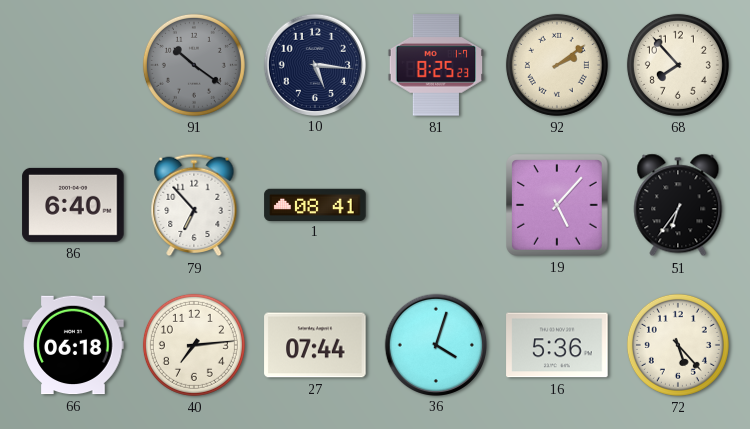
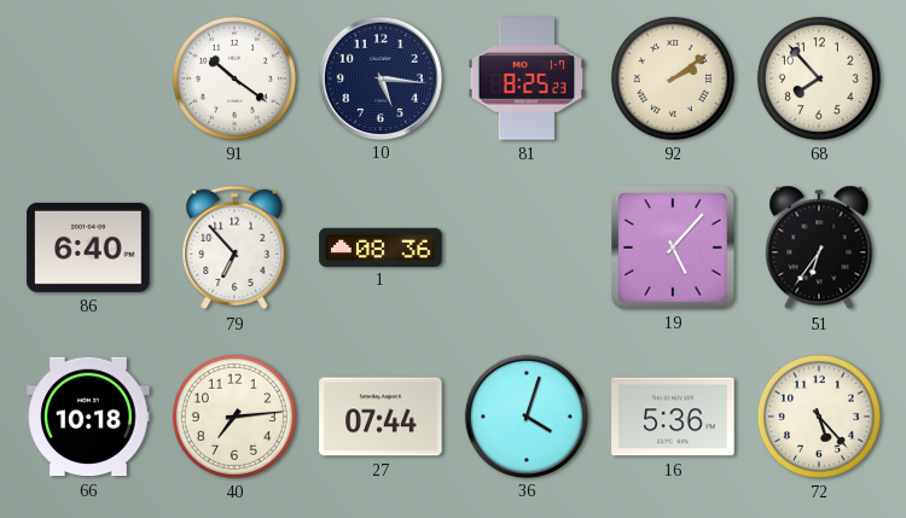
91 dial: grey -> white
1: 08:41 -> 08:36
66: 06:18 -> 10:18
